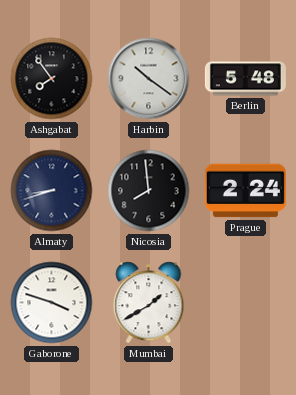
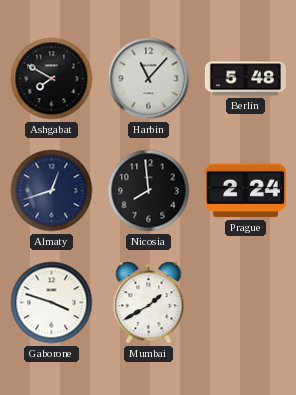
Ashgabat: 7:54 -> 7:50
Harbin: 10:21 -> 11:07
Almaty: 8:42 -> 12:42
